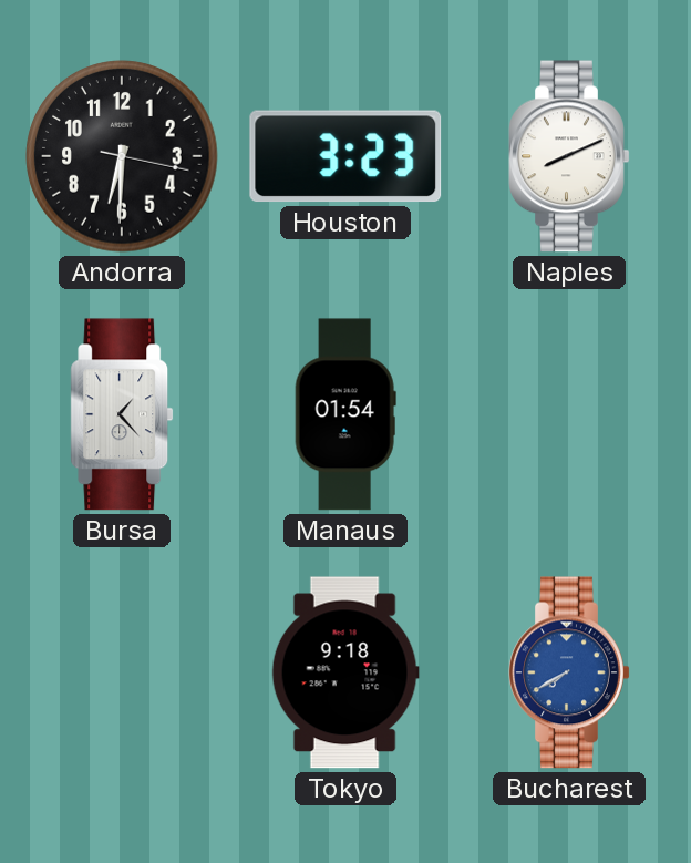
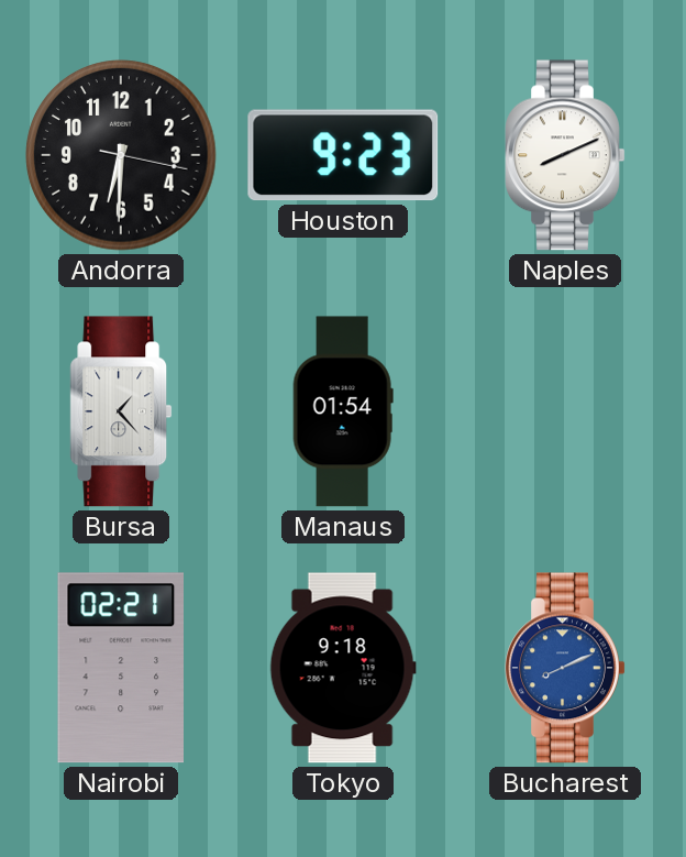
Houston: 3:23 -> 9:23
Nairobi: none -> 02:21
Bucharest: 7:40 -> 8:11
